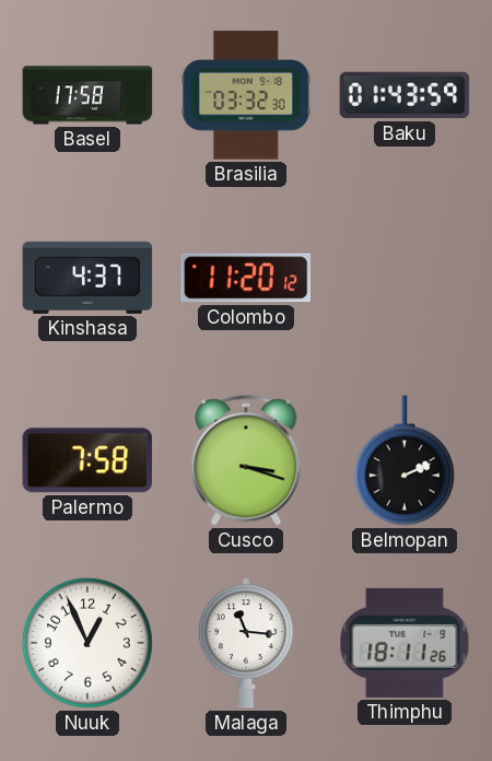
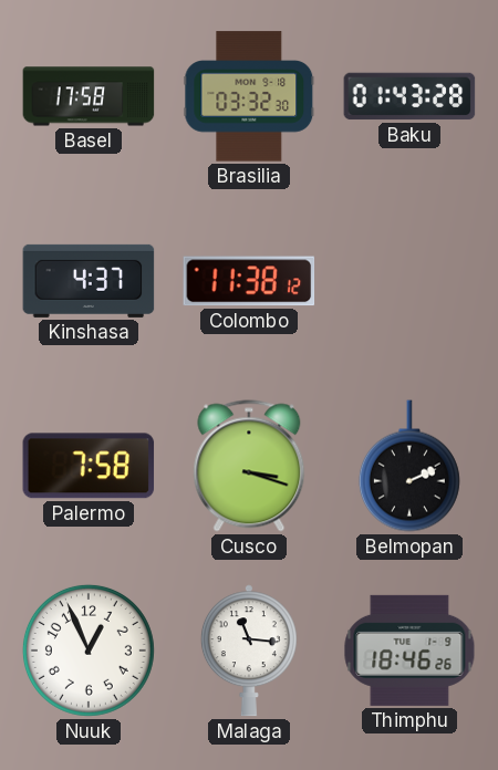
Baku: 01:43:59 -> 01:43:28
Colombo: 11:20 -> 11:38
Thimphu: 18:11 -> 18:46
